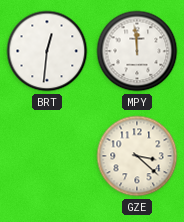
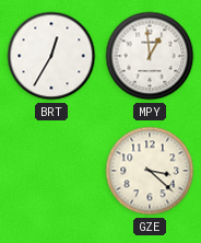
BRT: 12:31 -> 12:35
MPY: 11:59 -> 12:59
